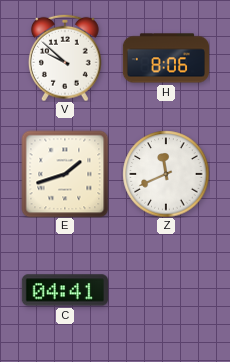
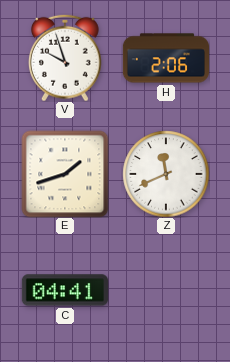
V: 9:52 -> 9:57
H: 8:06 -> 2:06
